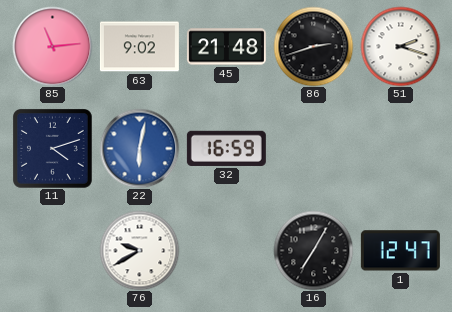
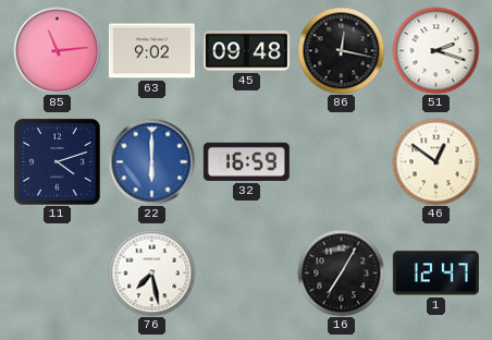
45: 21:48 -> 09:48
86: 2:42 -> 12:17
22: 6:02 -> 6:00
46: none -> 12:51
76: 9:40 -> 7:28
